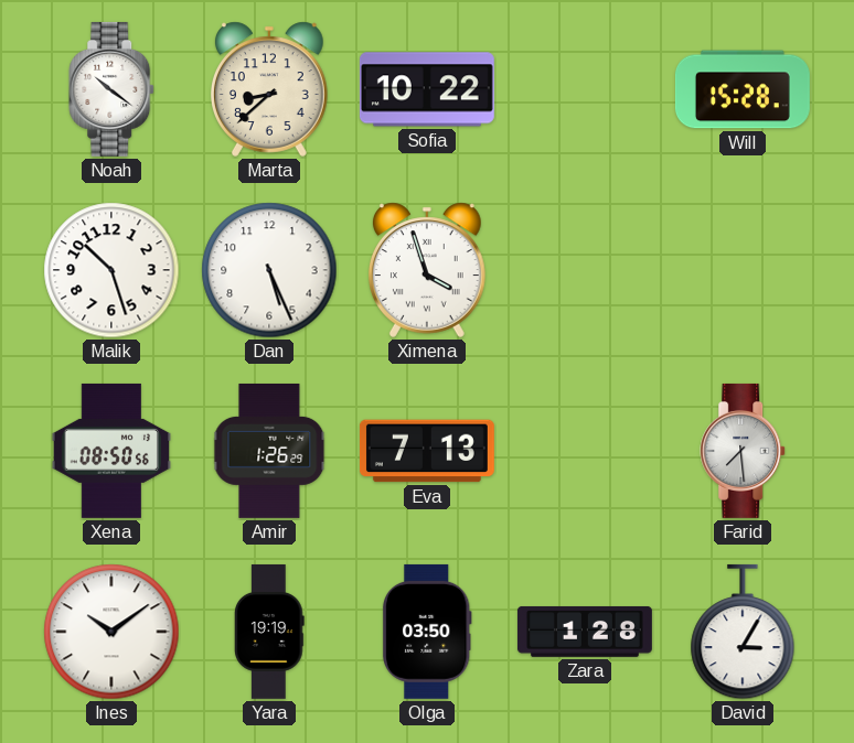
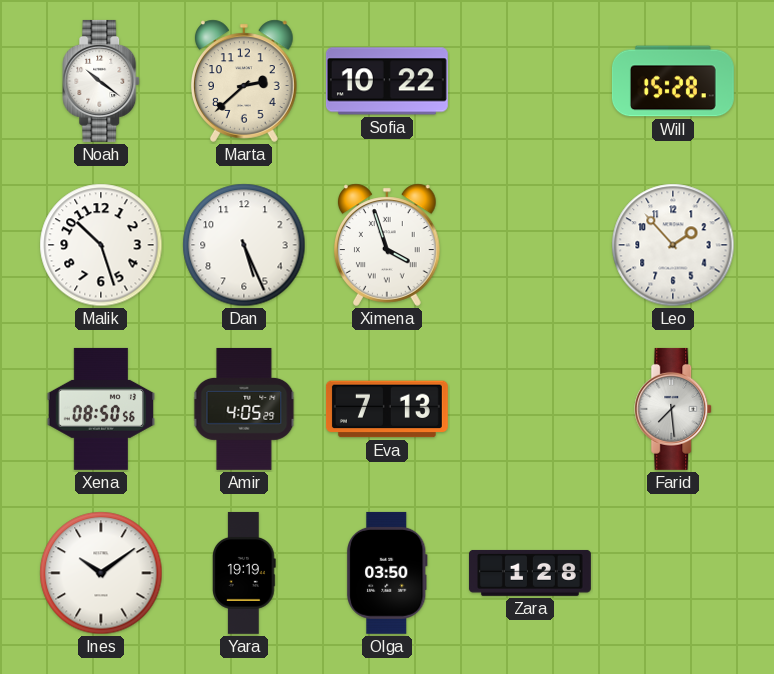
Marta: 8:38 -> 2:38
Leo: none -> 1:53
Amir: 1:26 -> 4:05
David: 3:05 -> none
